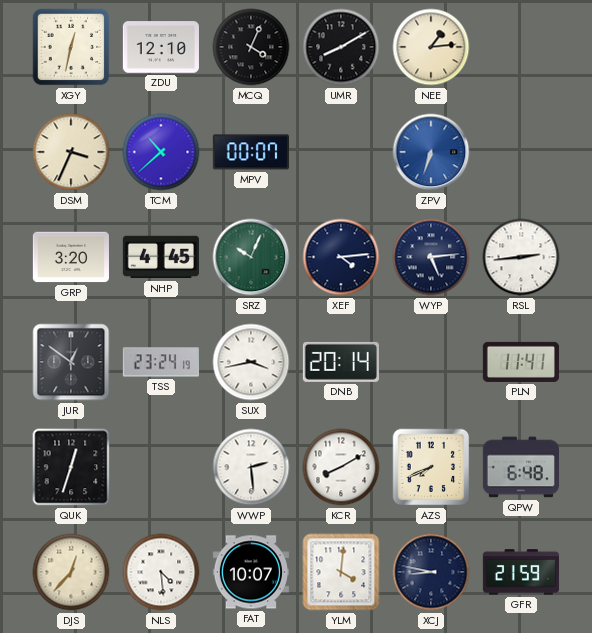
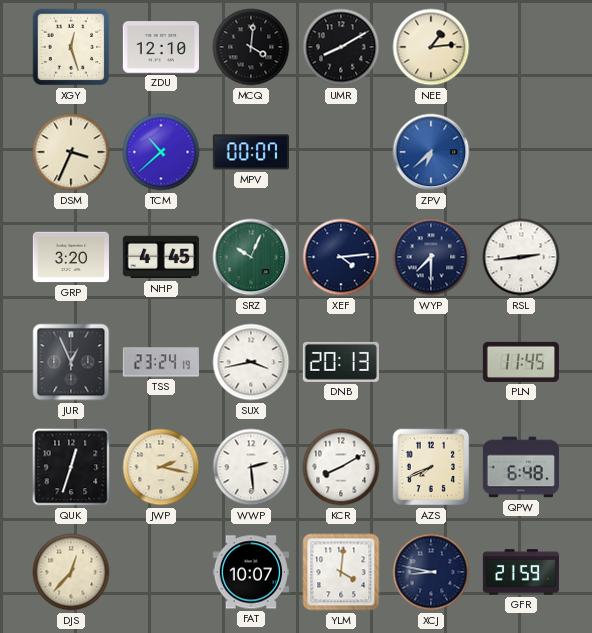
XGY: 12:32 -> 12:27
MCQ: 4:04 -> 4:01
ZPV: 6:33 -> 6:38
WYP: 5:14 -> 7:30
JUR: 12:51 -> 12:56
DNB: 20:14 -> 20:13
PLN: 11:41 -> 11:45
JWP: none -> 2:17
NLS: 4:29 -> none
